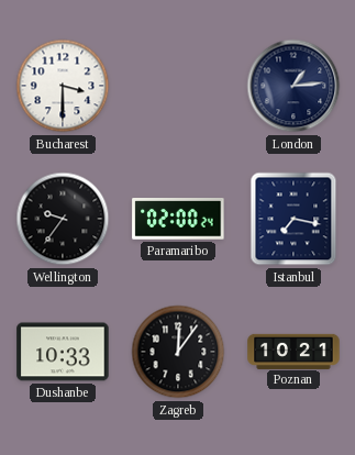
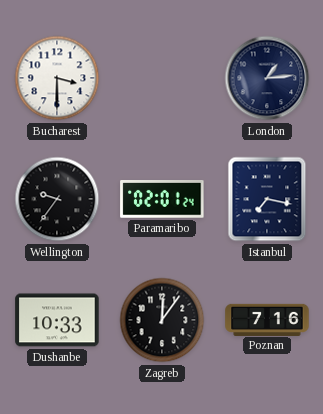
Paramaribo: 02:00 -> 02:01
Poznan: 10:21 -> 7:16
